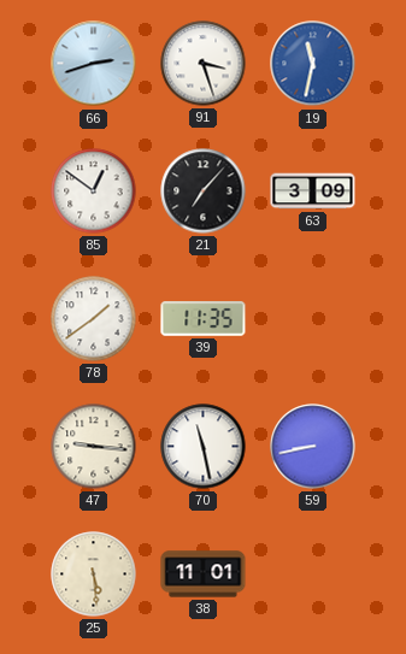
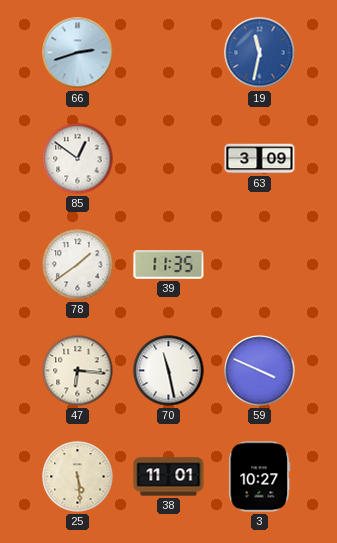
91: 3:27 -> none
21: 7:07 -> none
47: 9:16 -> 6:16
59: 8:43 -> 3:49
3: none -> 10:27
